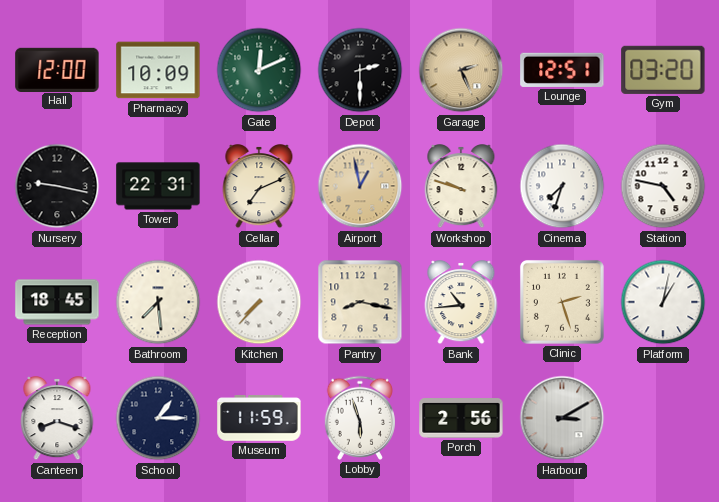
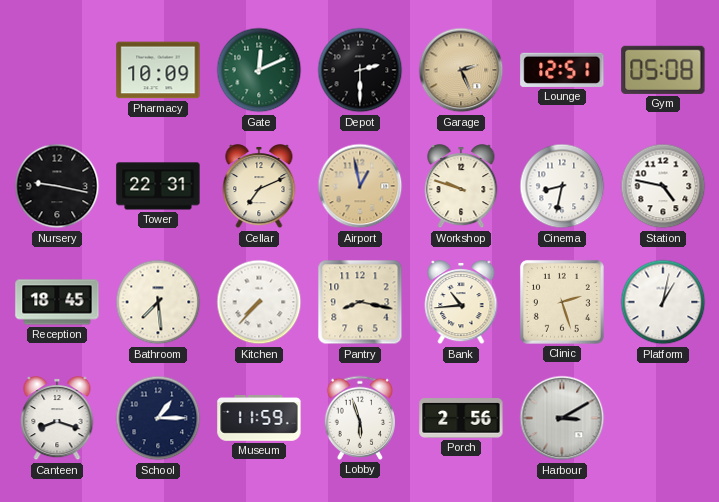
Hall: 12:00 -> none
Gym: 03:20 -> 05:08
Cinema: 7:33 -> 8:32
